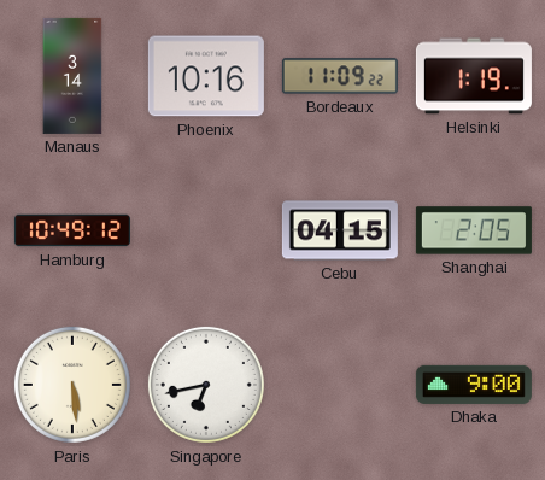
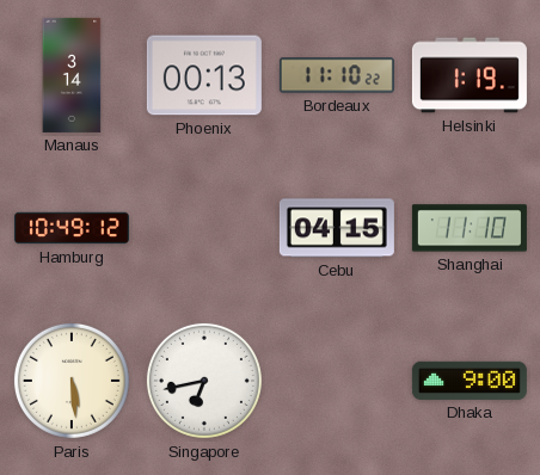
Phoenix: 10:16 -> 00:13
Bordeaux: 11:09 -> 11:10
Shanghai: 2:05 -> 11:10
